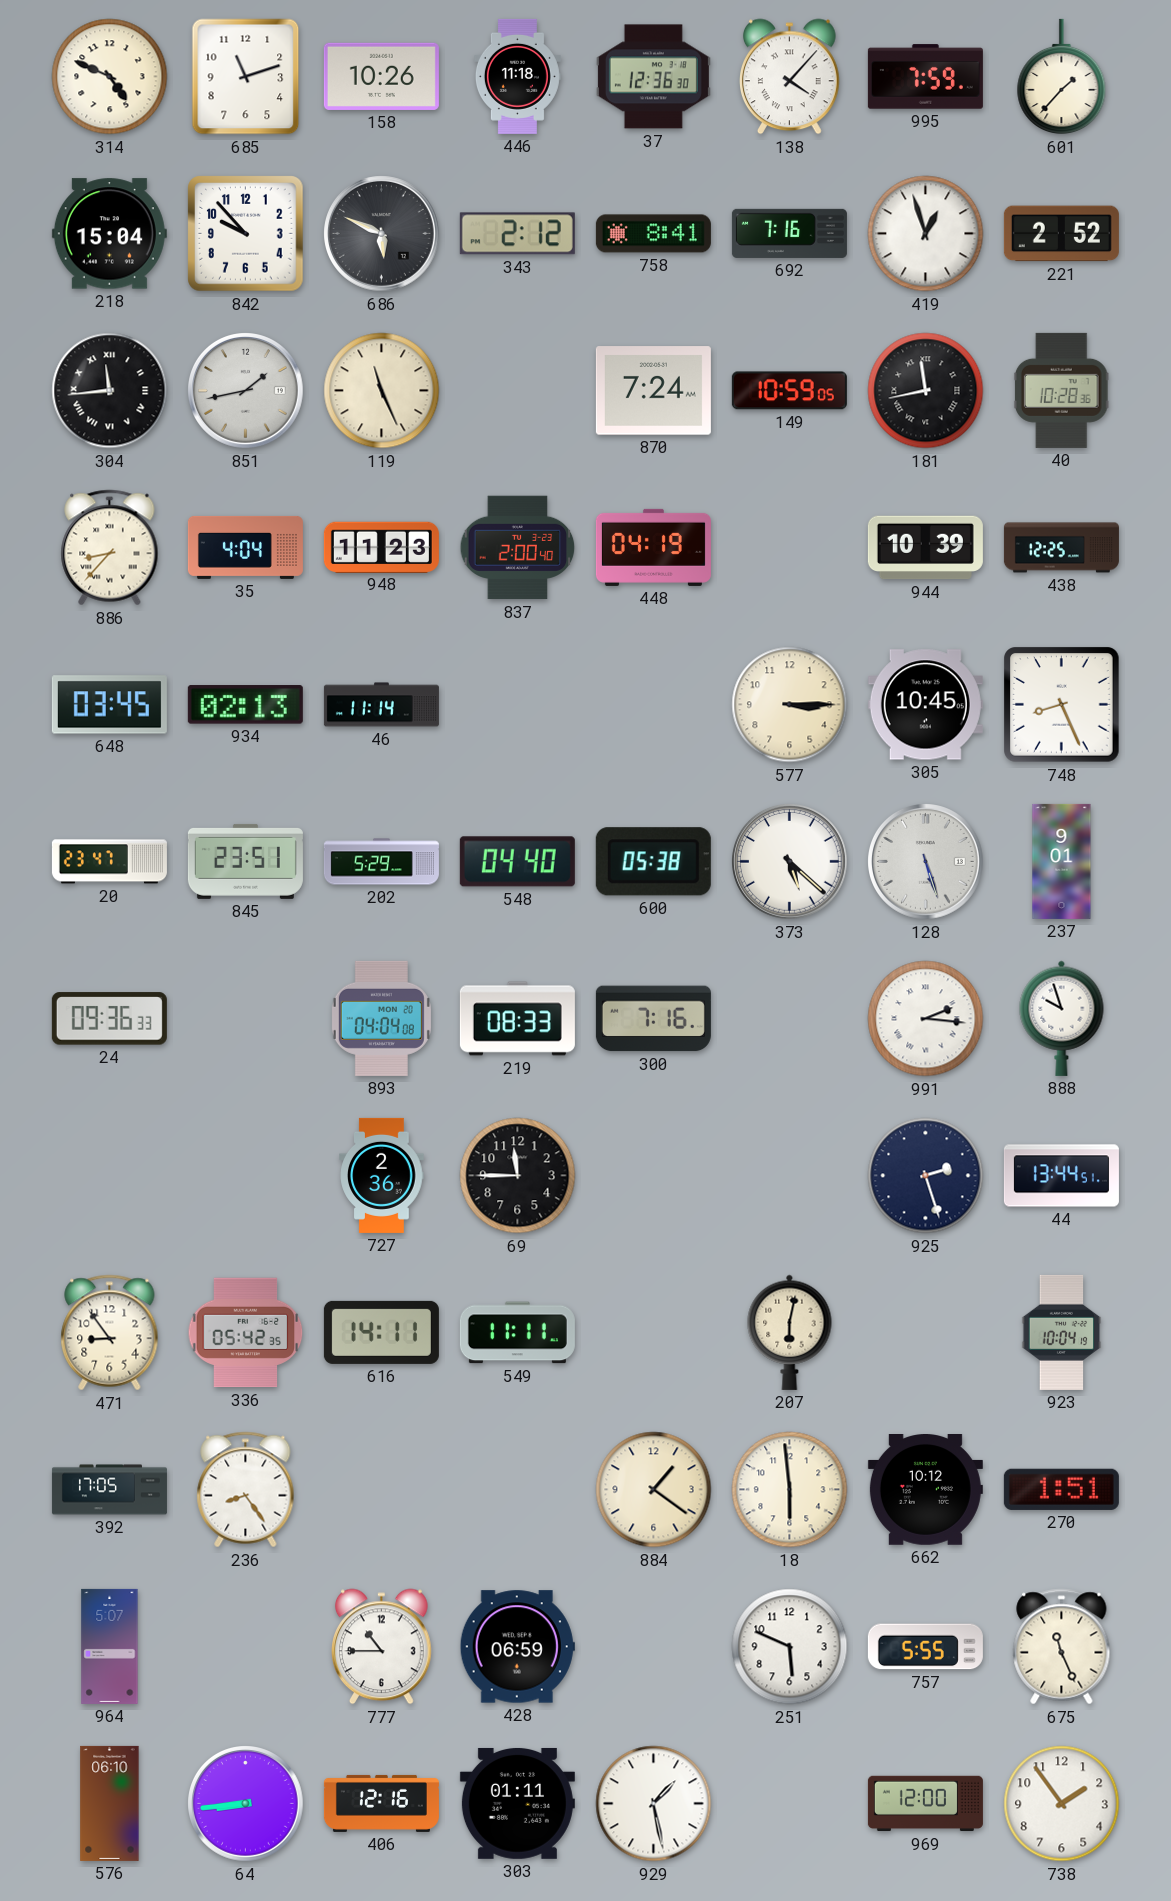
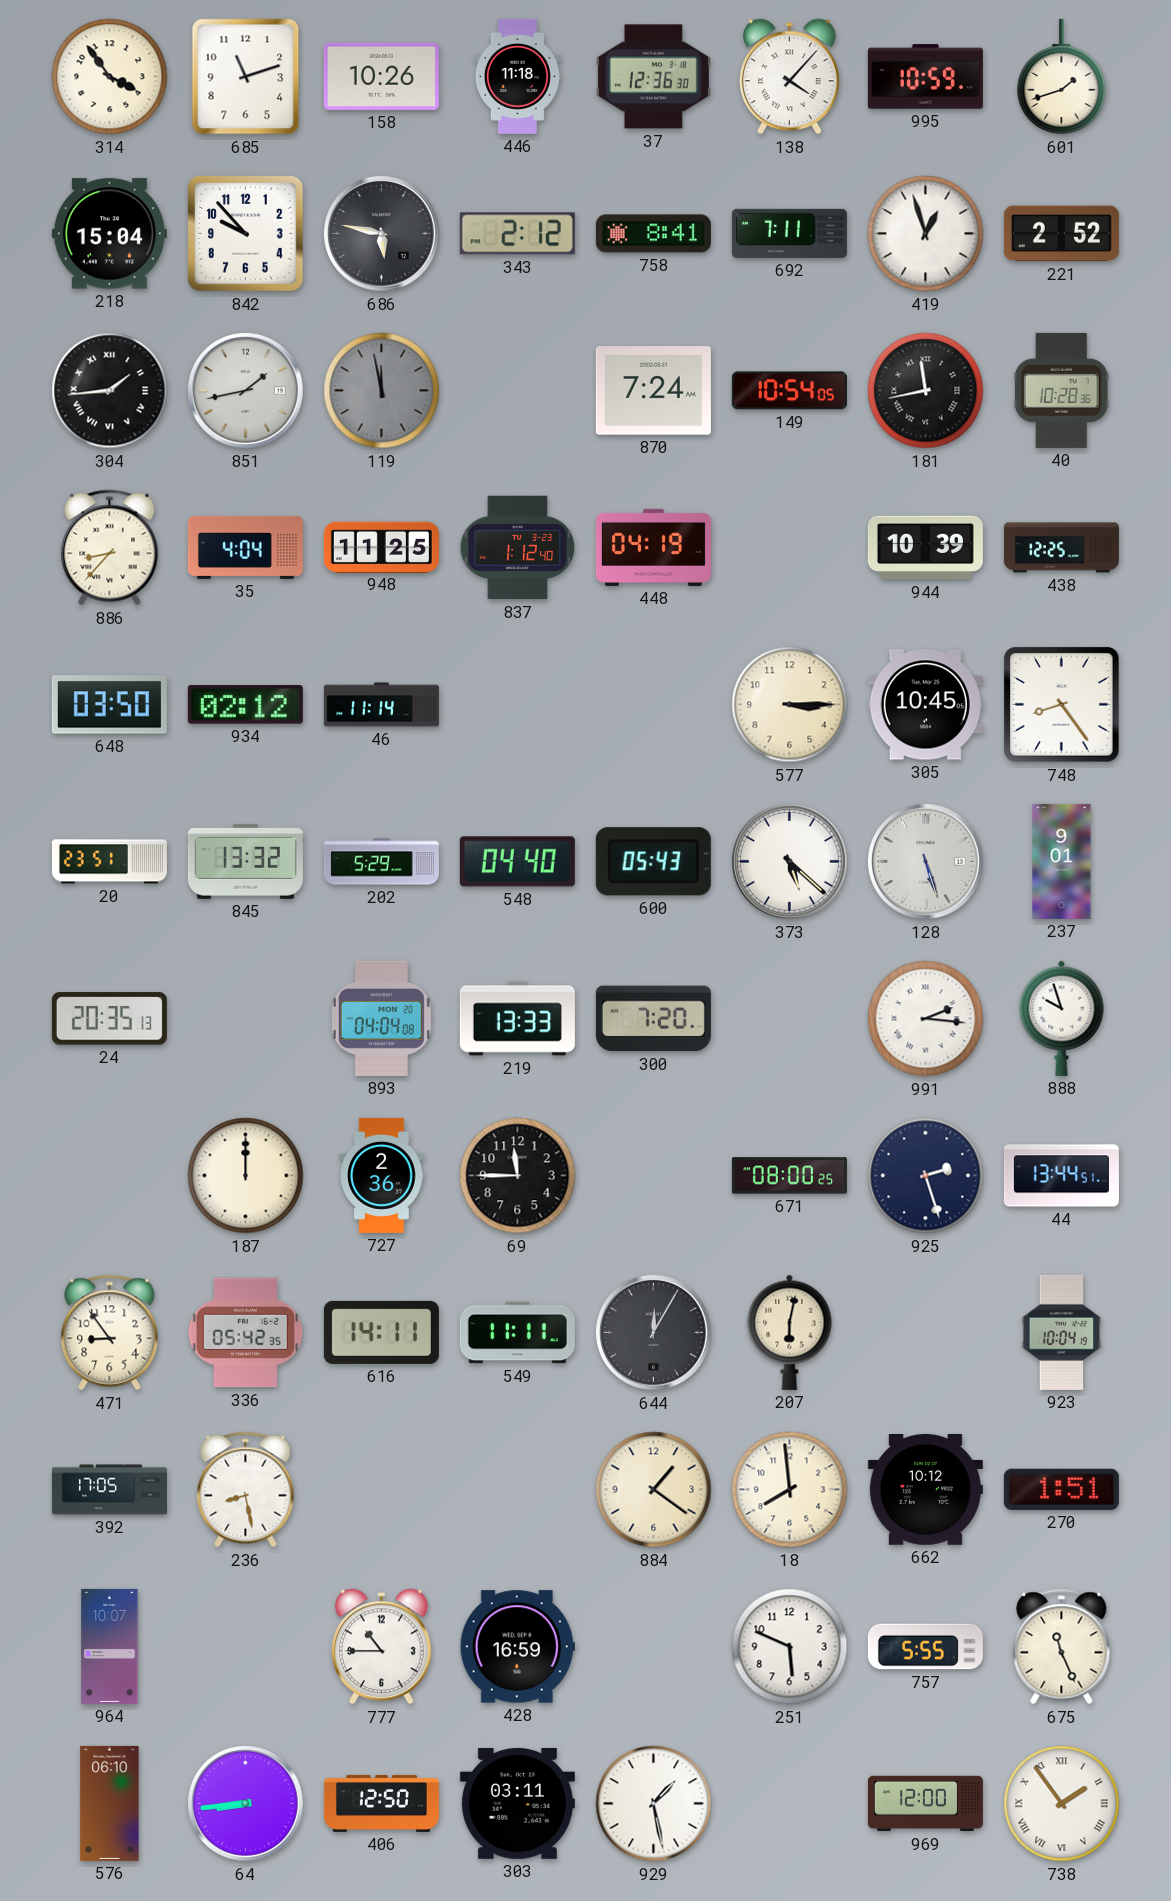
314: 4:49 -> 3:54
995: 7:59 -> 10:59
601: 1:37 -> 1:42
686: 5:49 -> 5:47
692: 7:16 -> 7:11
304: 11:44 -> 1:44
119: 11:26 -> 11:58
119 dial: cream -> grey
149: 10:59 -> 10:54
948: 11:23 -> 11:25
837: 2:00 -> 1:12
648: 03:45 -> 03:50
934: 02:13 -> 02:12
748: 8:26 -> 8:24
20: 23:47 -> 23:51
845: 23:51 -> 13:32
600: 05:38 -> 05:43
24: 09:36 -> 20:35
219: 08:33 -> 13:33
300: 7:16 -> 7:20
187: none -> 12:00
671: none -> 08:00
644: none -> 12:05
236: 8:24 -> 8:28
18: 5:59 -> 7:59
964: 5:07 -> 10:07
428: 06:59 -> 16:59
406: 12:16 -> 12:50
303: 01:11 -> 03:11
738 numerals: Arabic -> Roman
